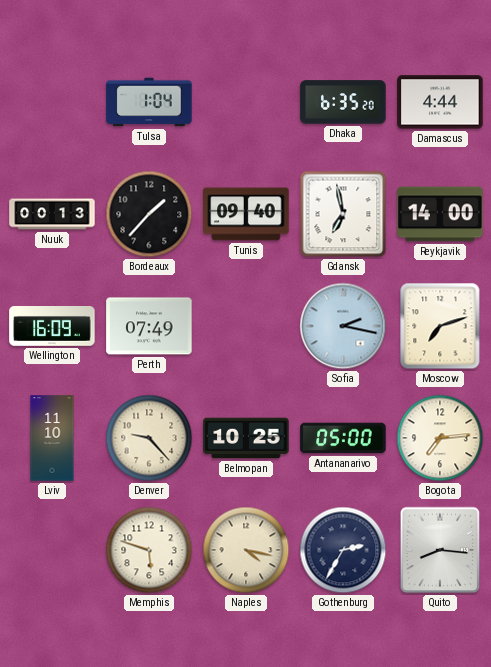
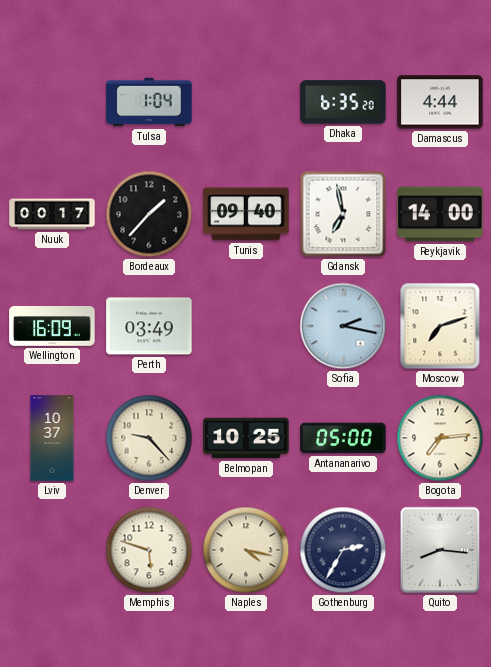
Nuuk: 00:13 -> 00:17
Perth: 07:49 -> 03:49
Lviv: 11:10 -> 10:37
